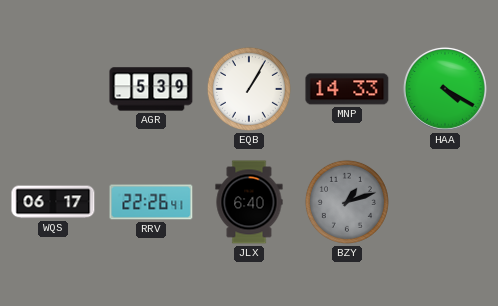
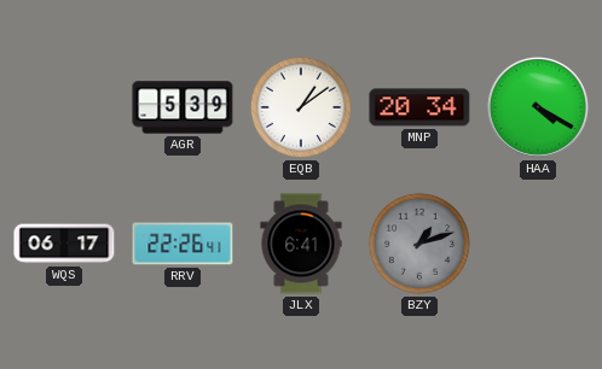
EQB: 1:05 -> 1:09
MNP: 14:33 -> 20:34
JLX: 6:40 -> 6:41
